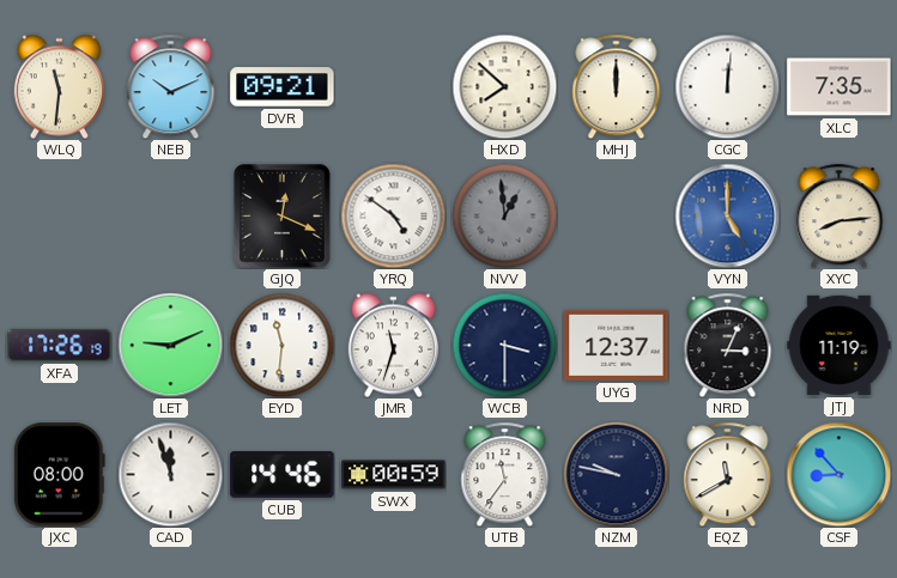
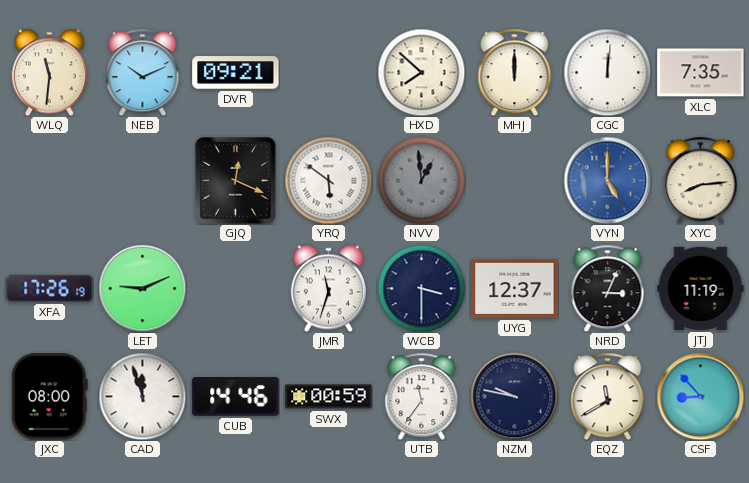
YRQ: 4:51 -> 5:51
EYD: 11:31 -> none
